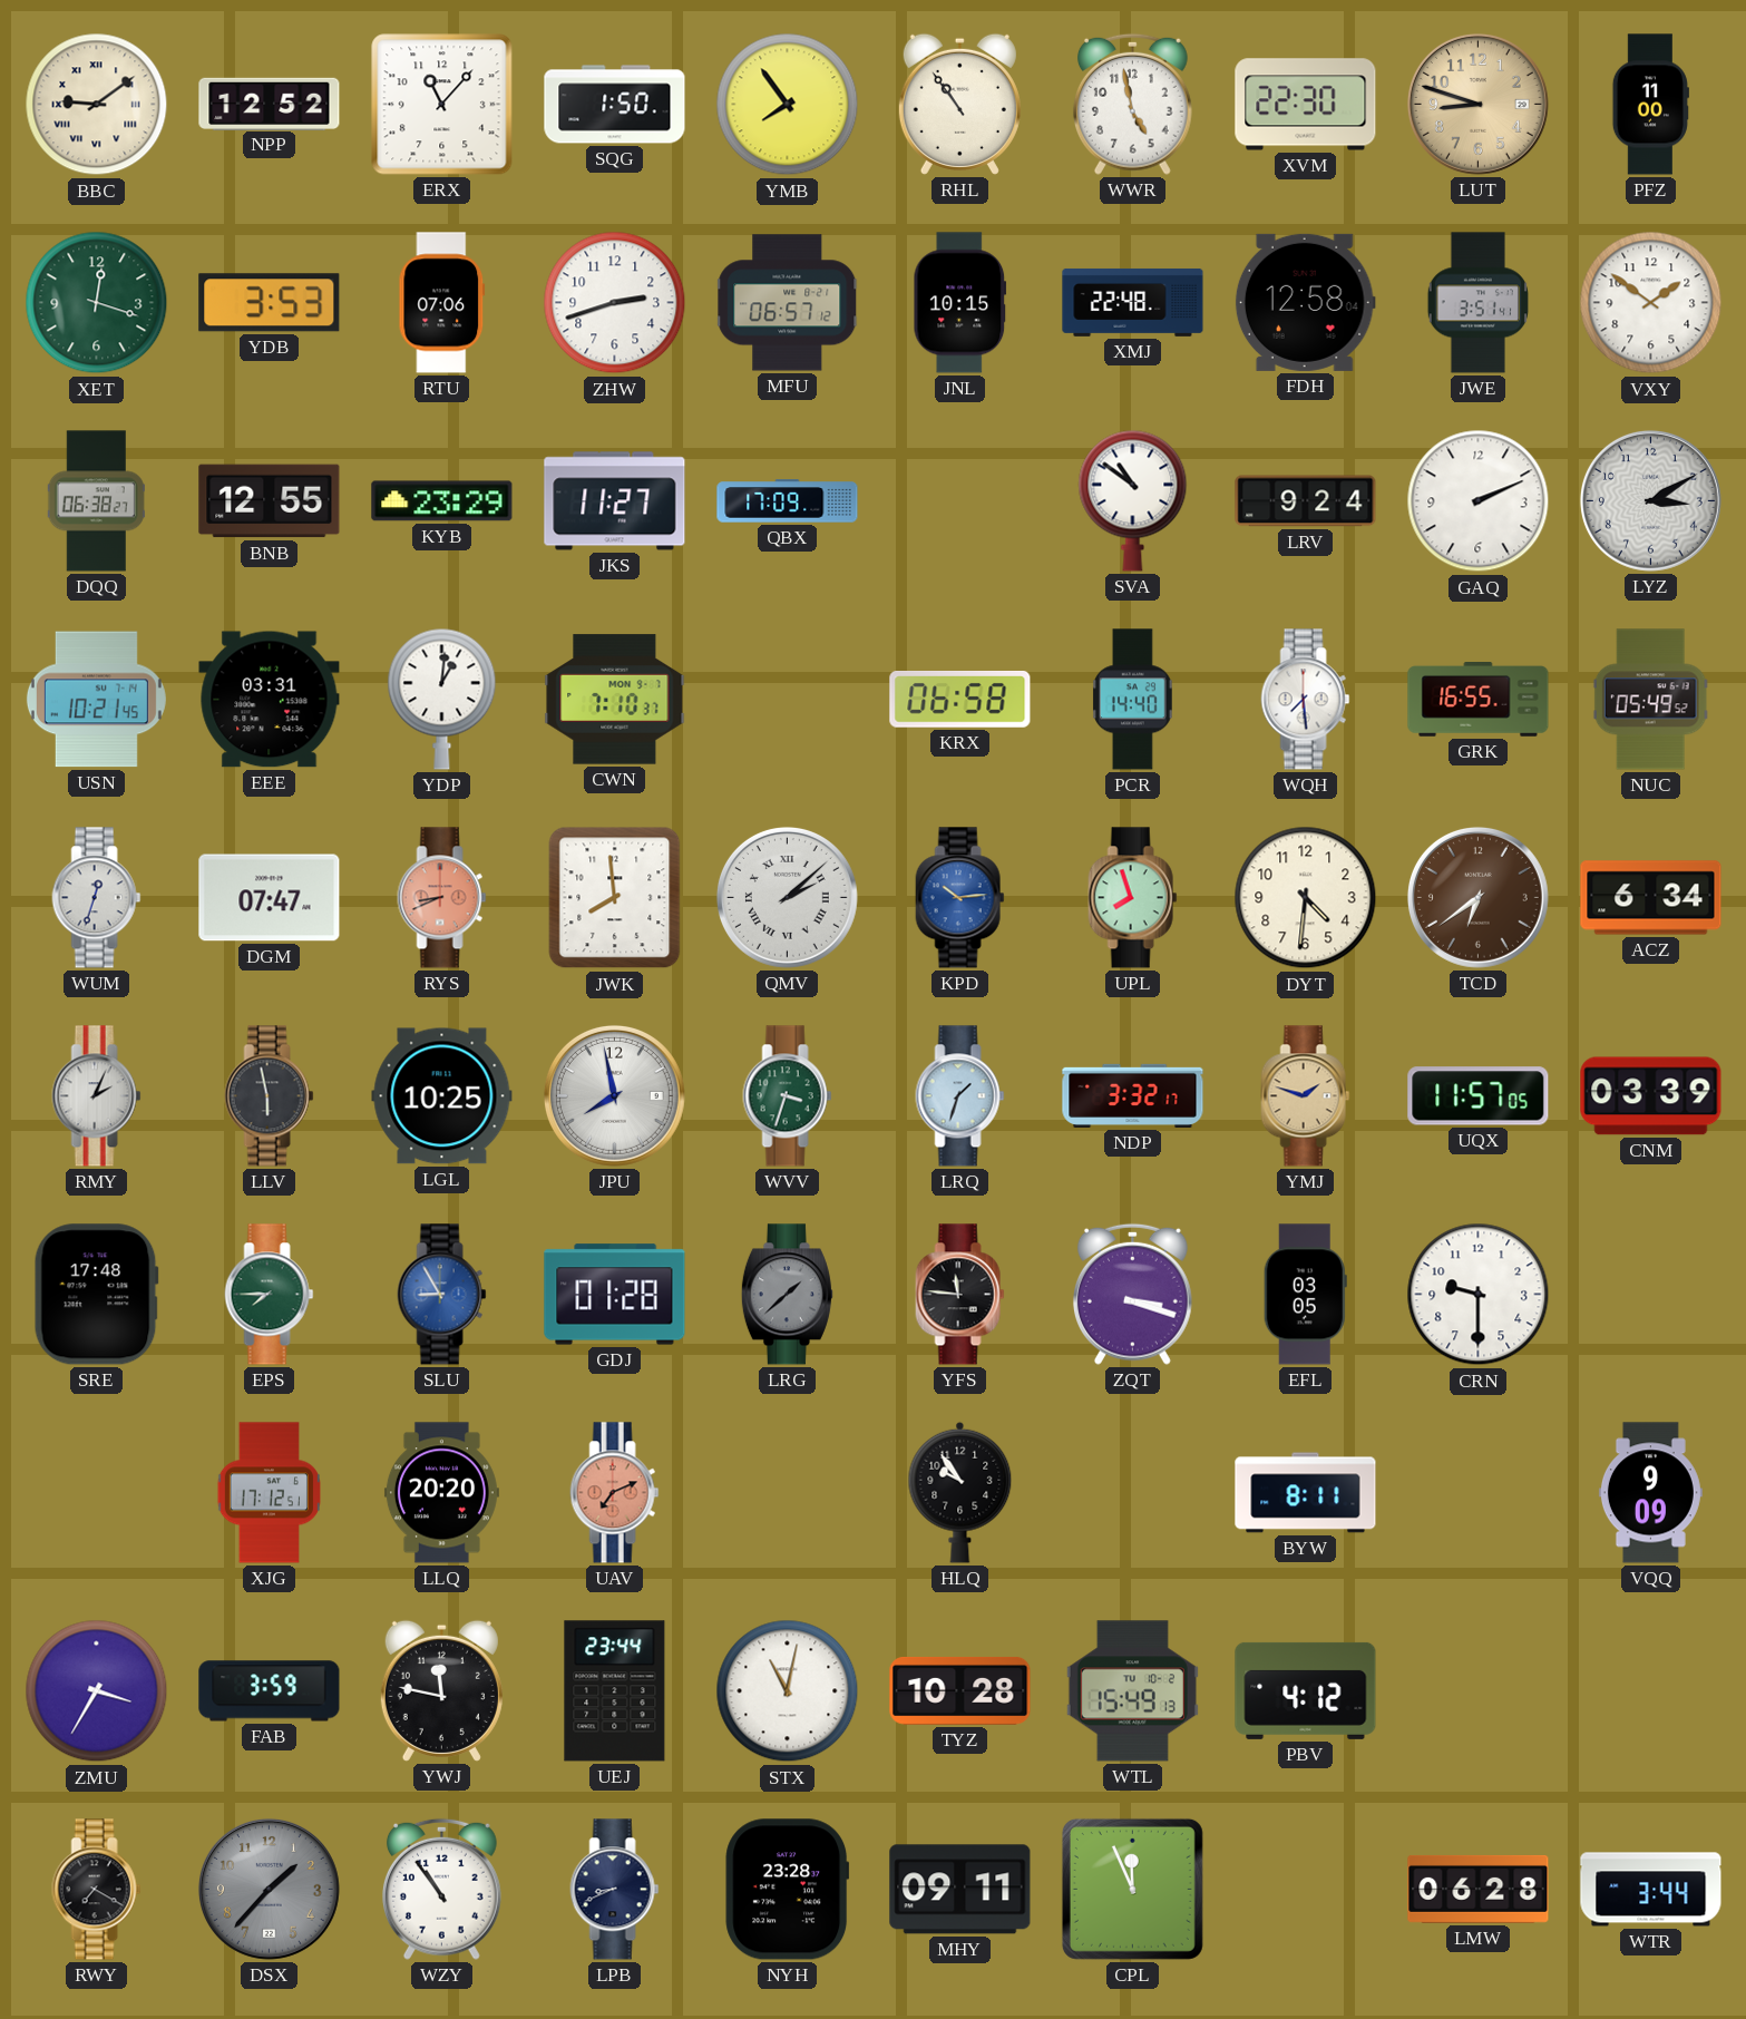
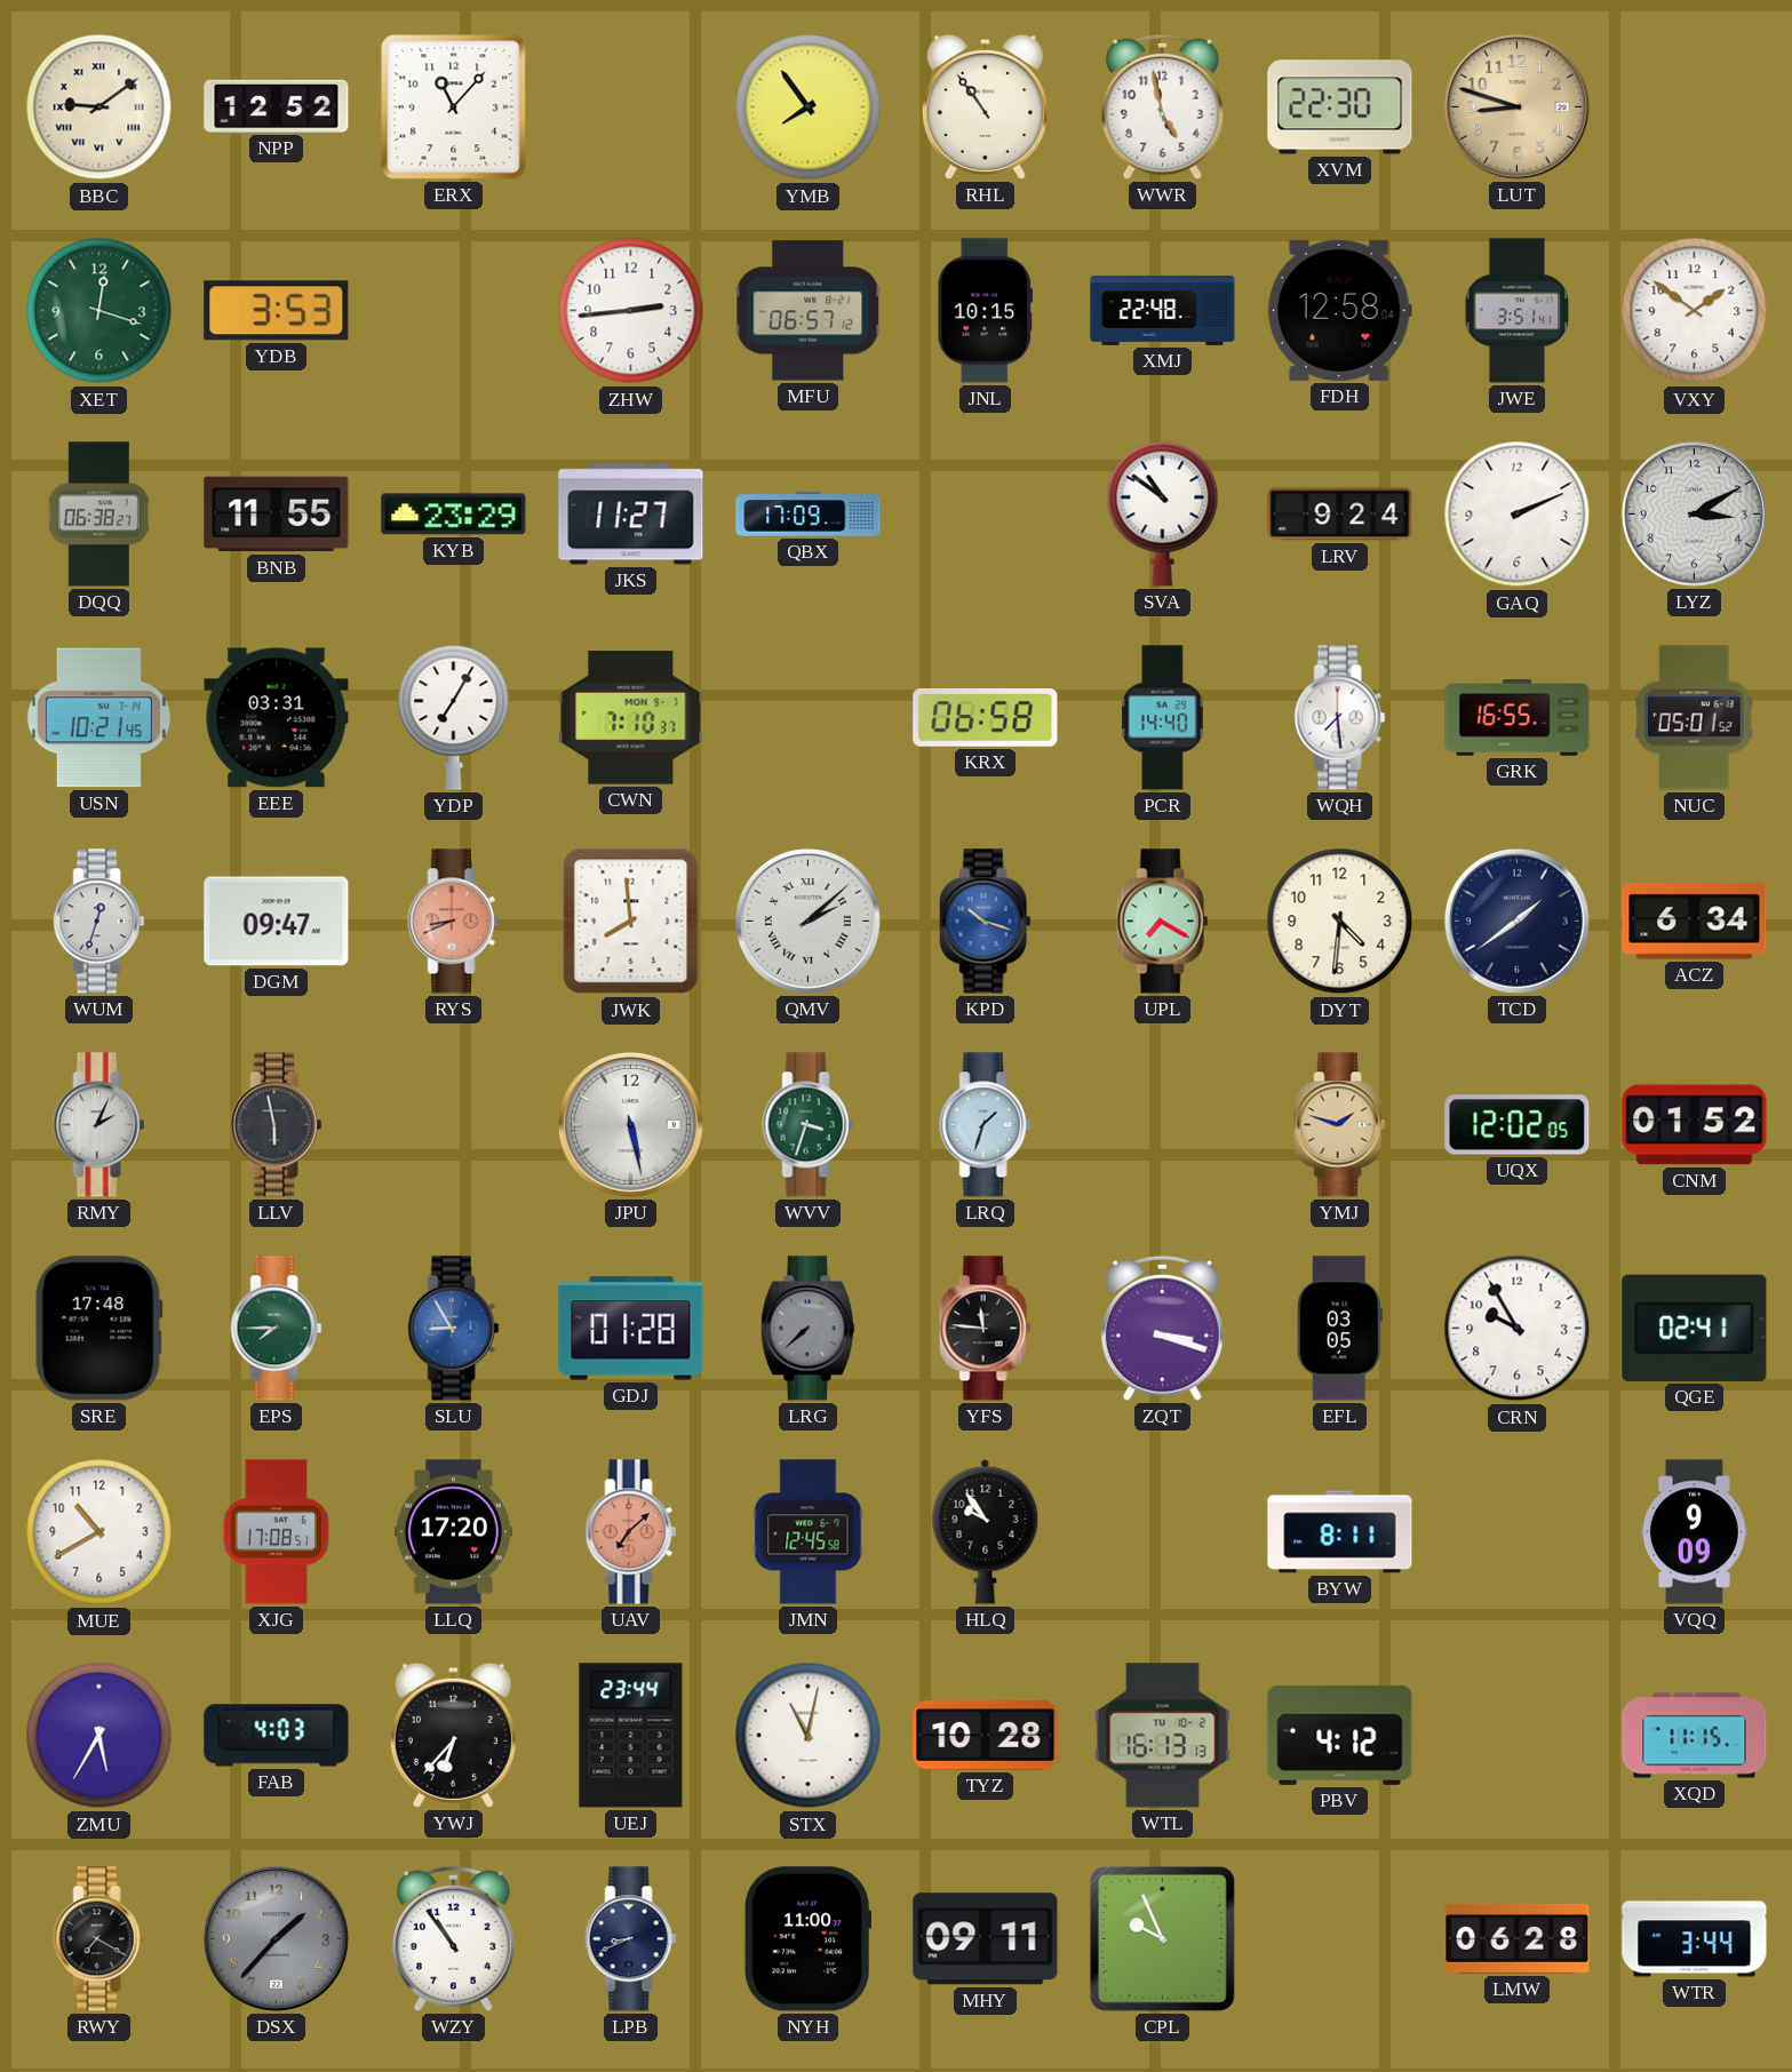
SQG: 1:50 -> none
PFZ: 11:00 -> none
RTU: 07:06 -> none
ZHW: 2:42 -> 2:44
BNB: 12:55 -> 11:55
YDP: 1:01 -> 7:05
NUC: 05:49 -> 05:01
DGM: 07:47 -> 09:47
KPD: 10:14 -> 10:18
UPL: 7:57 -> 7:20
TCD: 6:39 -> 1:39
TCD dial: brown -> navy
LGL: 10:25 -> none
JPU: 7:58 -> 5:28
NDP: 3:32 -> none
UQX: 11:57 -> 12:02
CNM: 03:39 -> 01:52
LRG: 1:38 -> 7:38
CRN: 9:30 -> 9:55
QGE: none -> 02:41
MUE: none -> 10:40
XJG: 17:12 -> 17:08
LLQ: 20:20 -> 17:20
UAV: 7:11 -> 7:08
JMN: none -> 12:45
ZMU: 3:35 -> 5:35
FAB: 3:59 -> 4:03
YWJ: 11:47 -> 6:37
WTL: 15:49 -> 16:13
XQD: none -> 11:15
NYH: 23:28 -> 11:00
CPL: 11:56 -> 9:56
